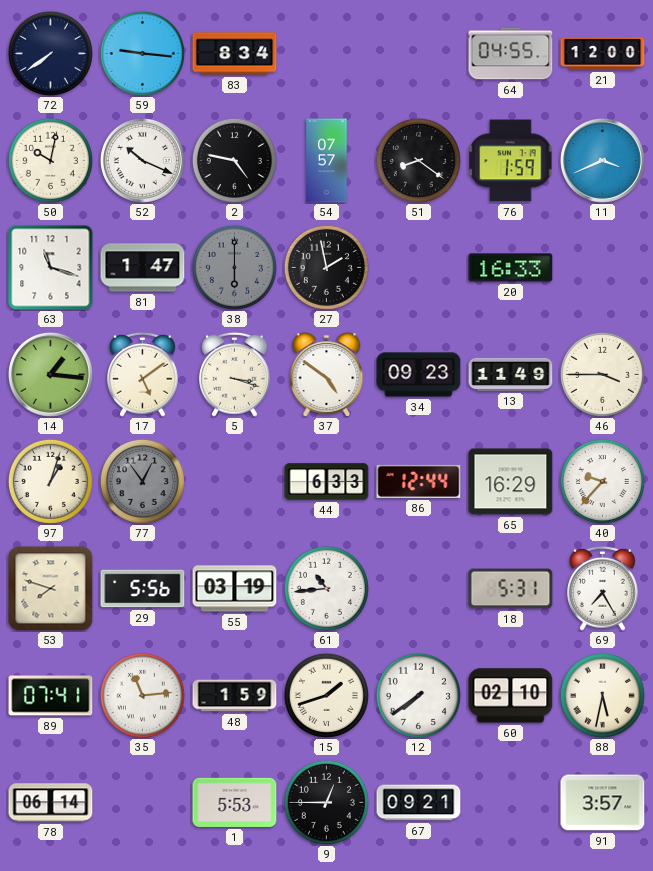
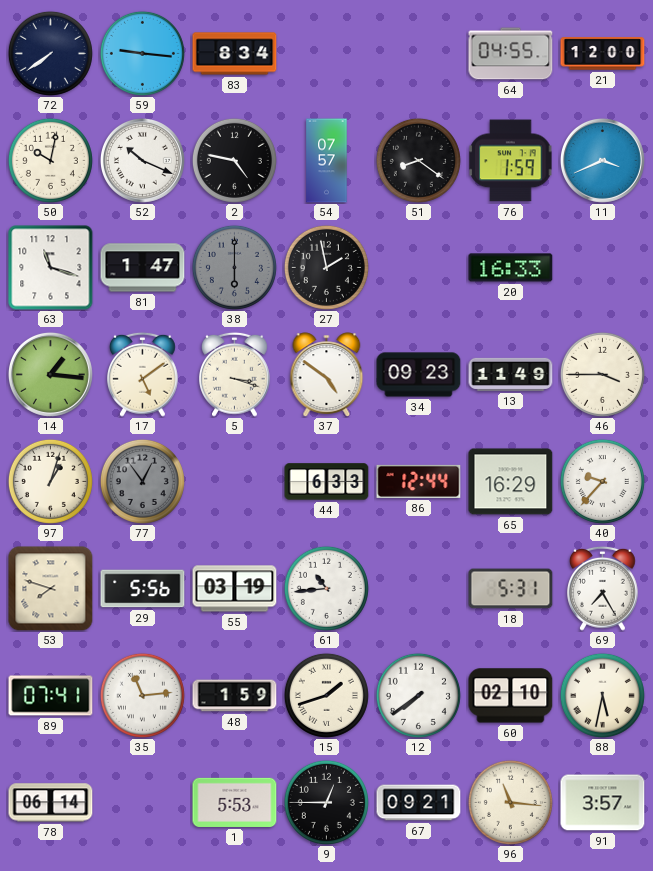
96: none -> 11:16
